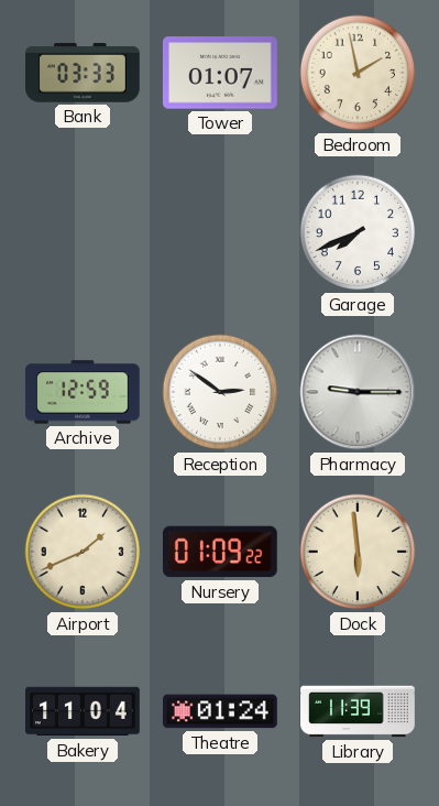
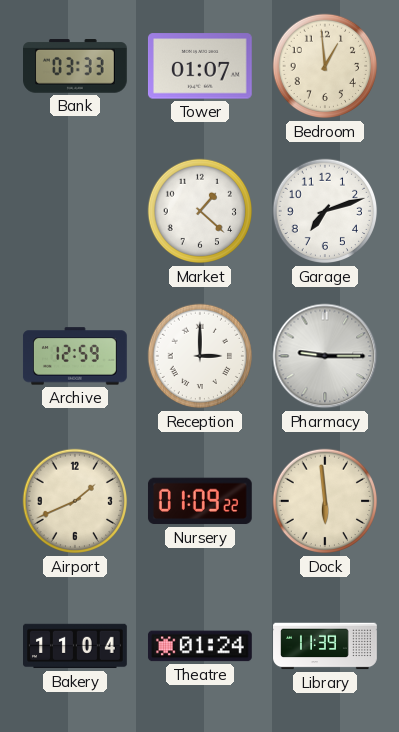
Bedroom: 1:58 -> 12:59
Market: none -> 1:22
Garage: 7:41 -> 7:12
Reception: 2:51 -> 3:00
